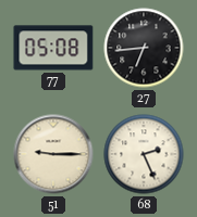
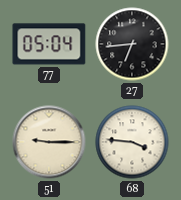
77: 05:08 -> 05:04
68: 2:26 -> 3:46
